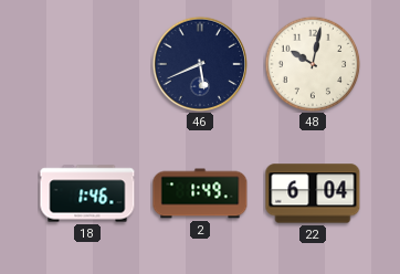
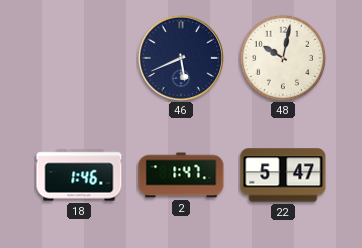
2: 1:49 -> 1:47
22: 6:04 -> 5:47
